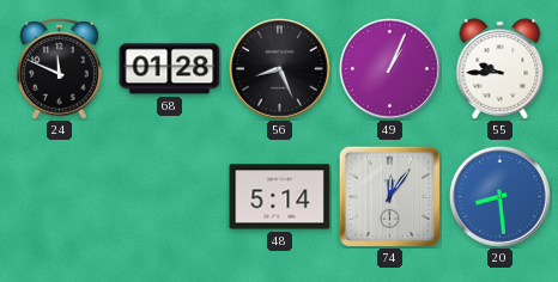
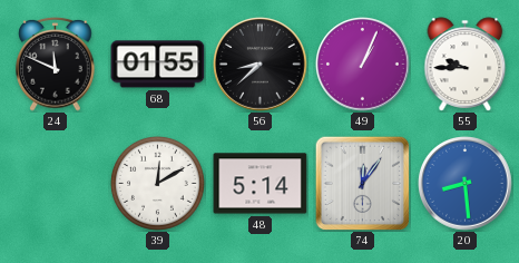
68: 01:28 -> 01:55
56: 8:26 -> 8:38
39: none -> 12:10
